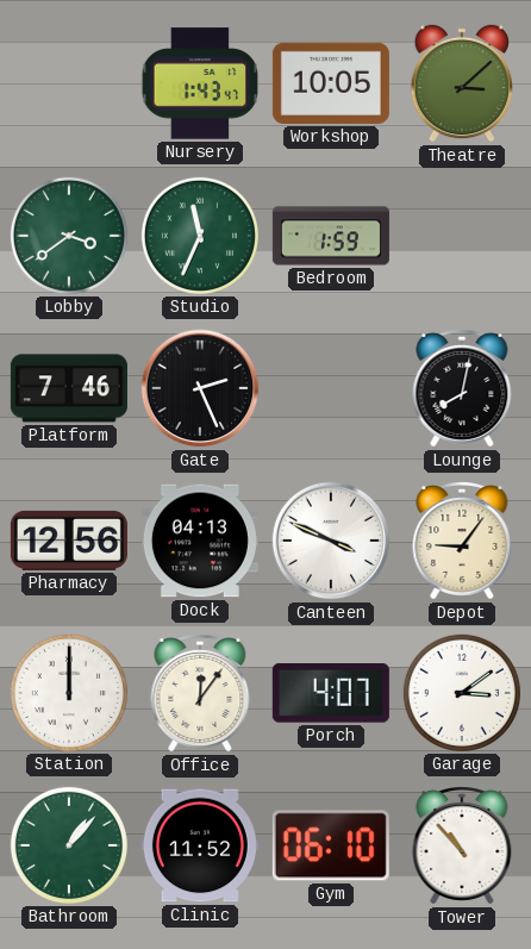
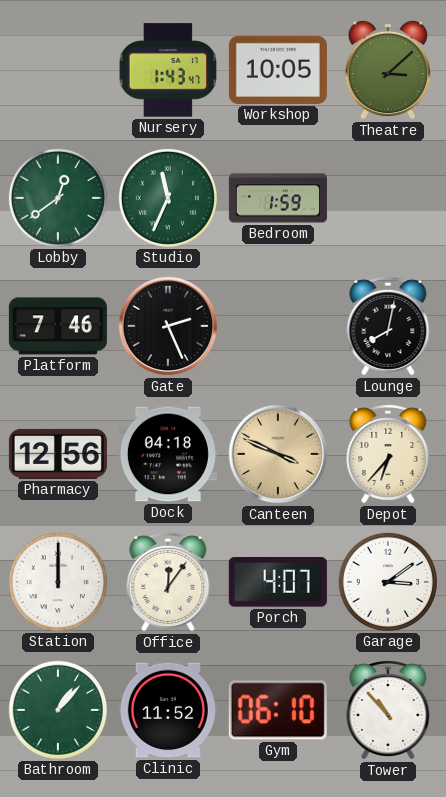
Lobby: 3:39 -> 12:39
Dock: 04:13 -> 04:18
Canteen dial: white -> champagne
Depot: 9:06 -> 6:37
